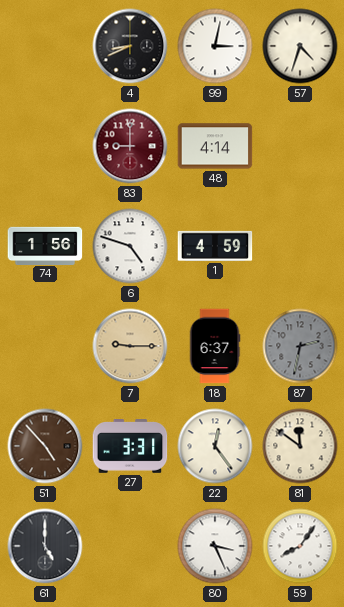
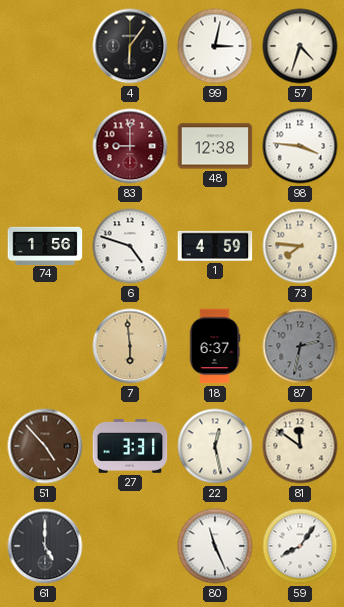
4: 8:41 -> 6:06
48: 4:14 -> 12:38
98: none -> 3:46
73: none -> 7:46
7: 9:15 -> 5:59
22: 12:24 -> 12:28
80: 3:26 -> 11:26
